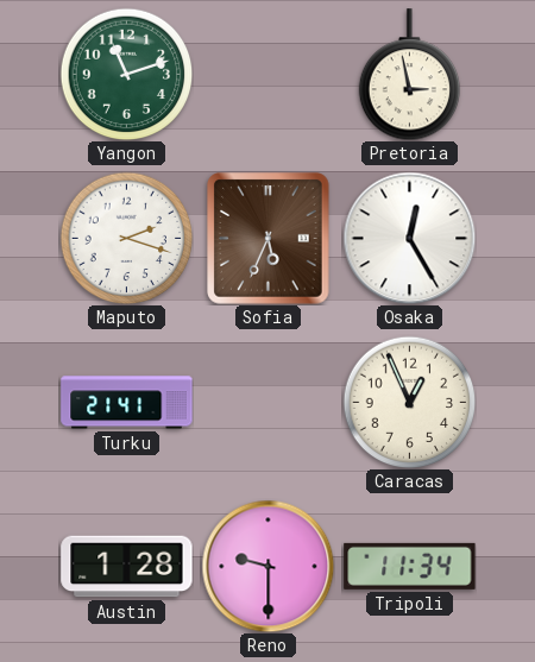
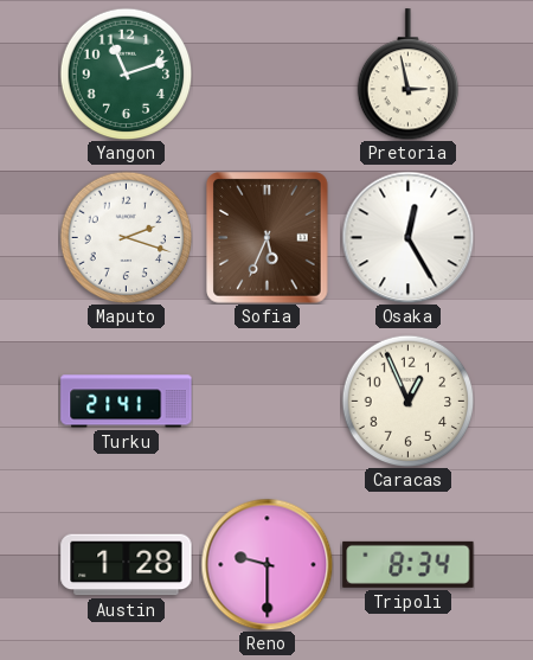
Tripoli: 11:34 -> 8:34
